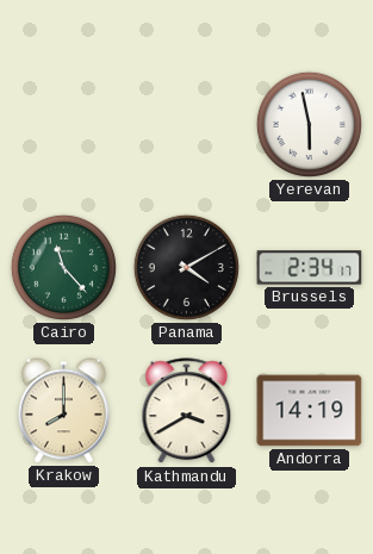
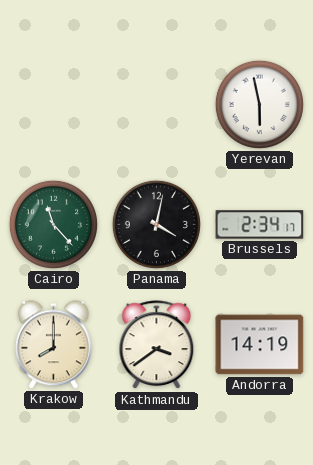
Panama: 4:10 -> 4:02
Kathmandu: 3:40 -> 3:39
